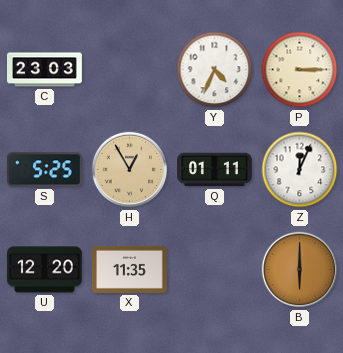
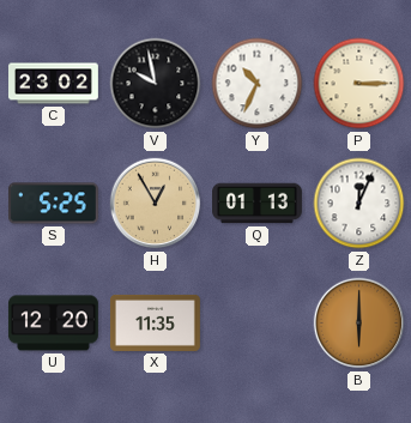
C: 23:03 -> 23:02
V: none -> 9:58
Y: 4:34 -> 10:34
Q: 01:11 -> 01:13
